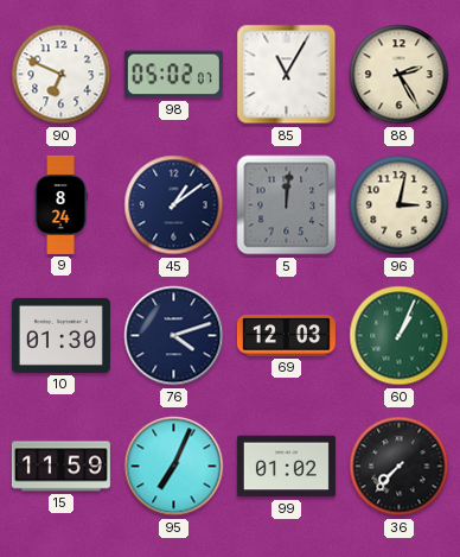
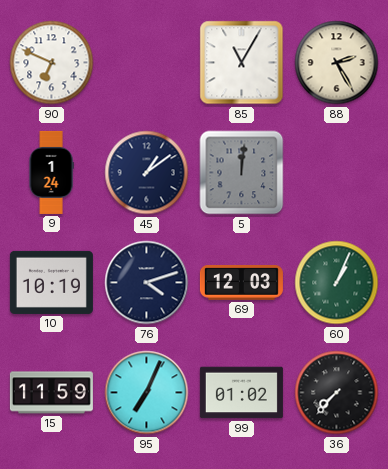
98: 05:02 -> none
9: 8:24 -> 1:24
96: 3:02 -> none
10: 01:30 -> 10:19
